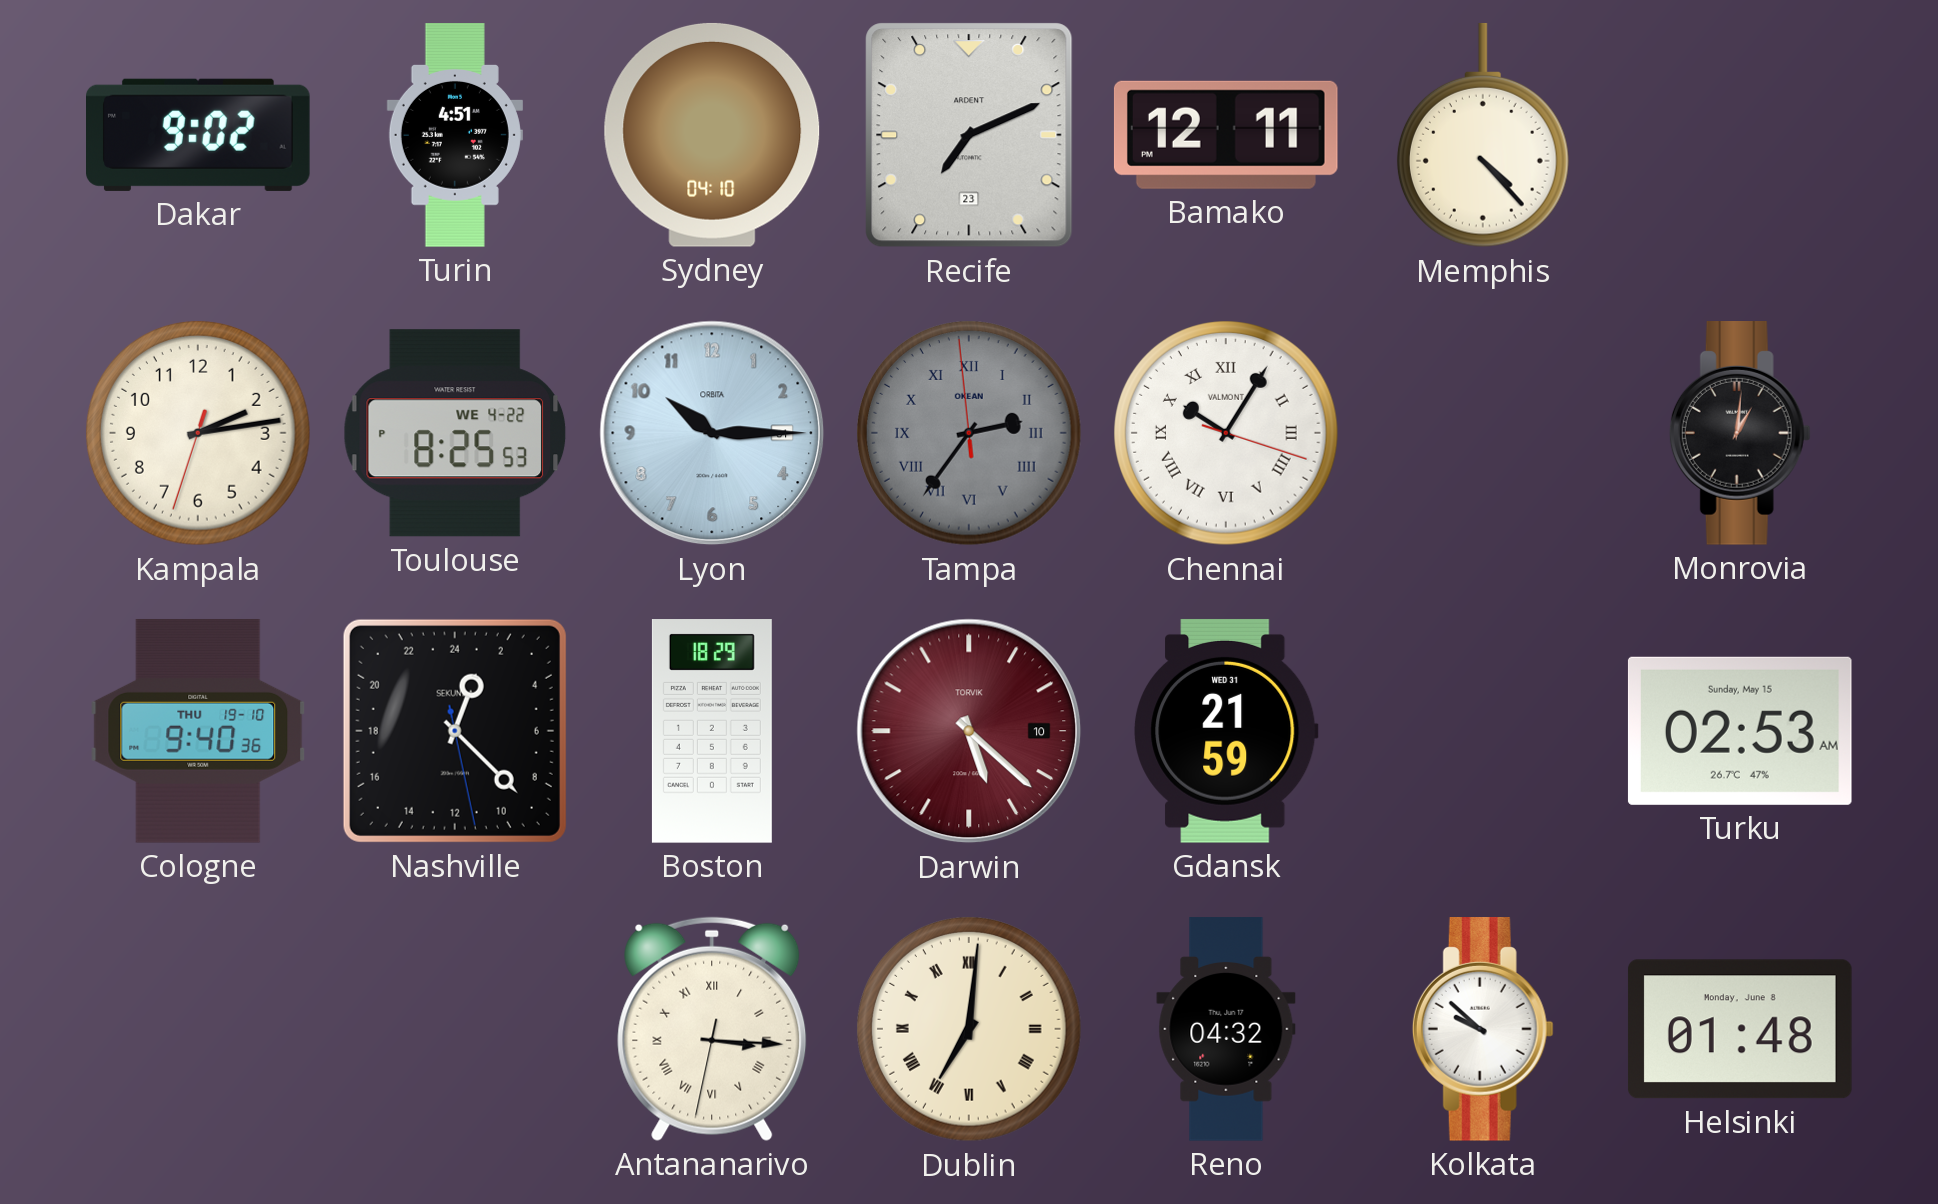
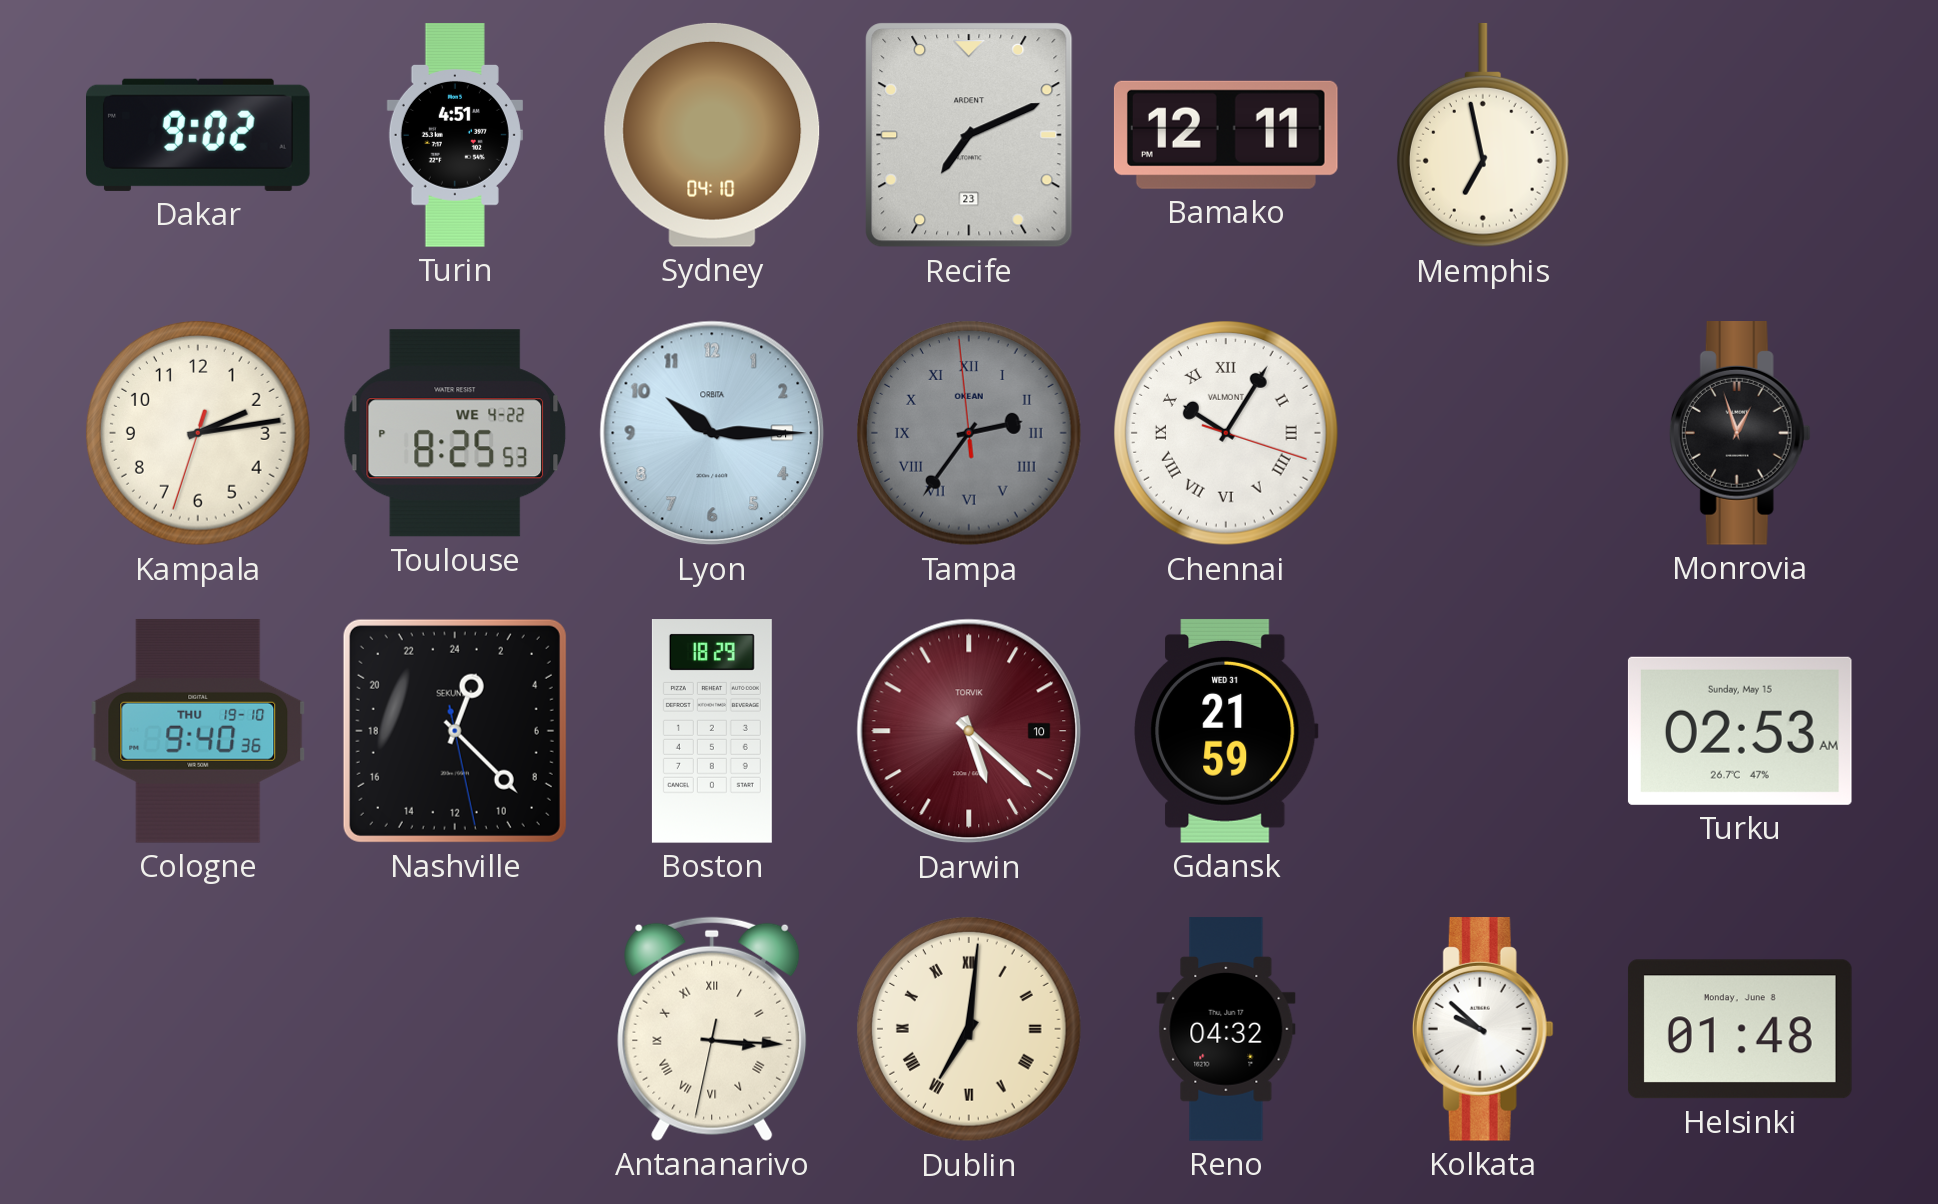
Memphis: 4:23 -> 6:58
Monrovia: 1:01 -> 12:57
